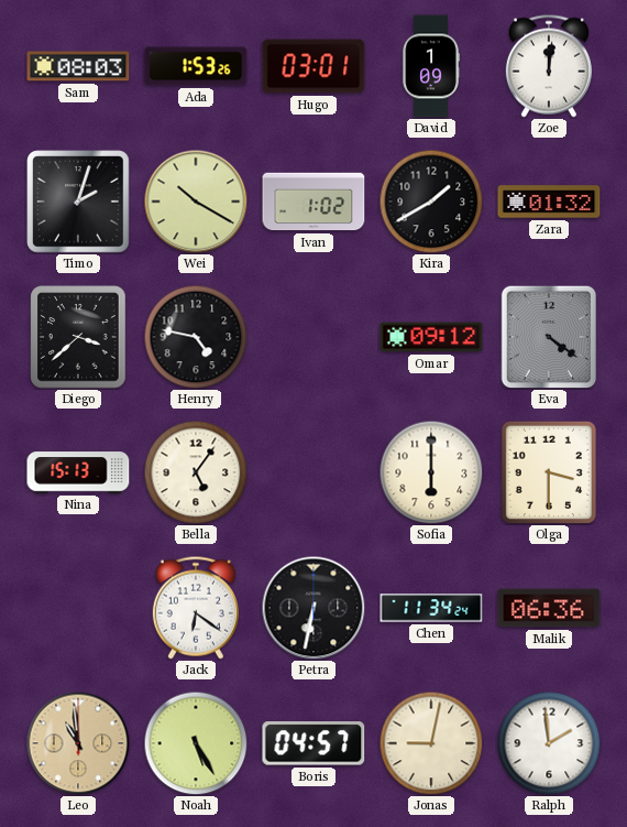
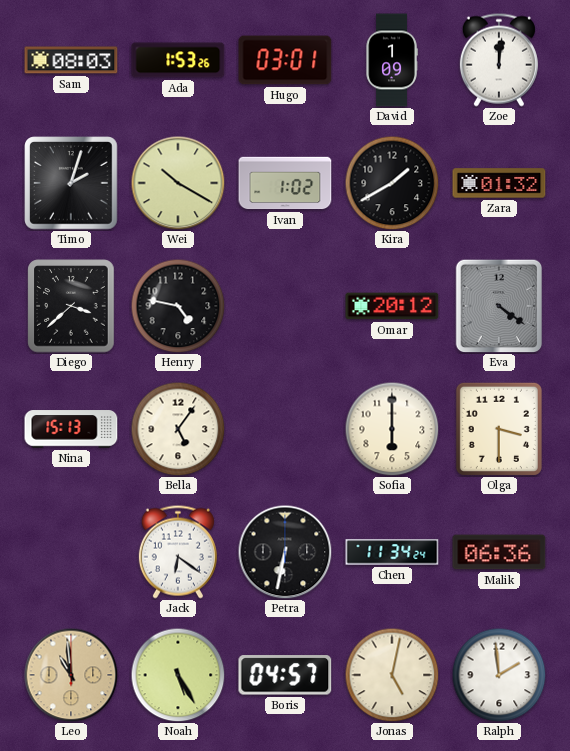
Omar: 09:12 -> 20:12
Jonas: 9:02 -> 5:02
